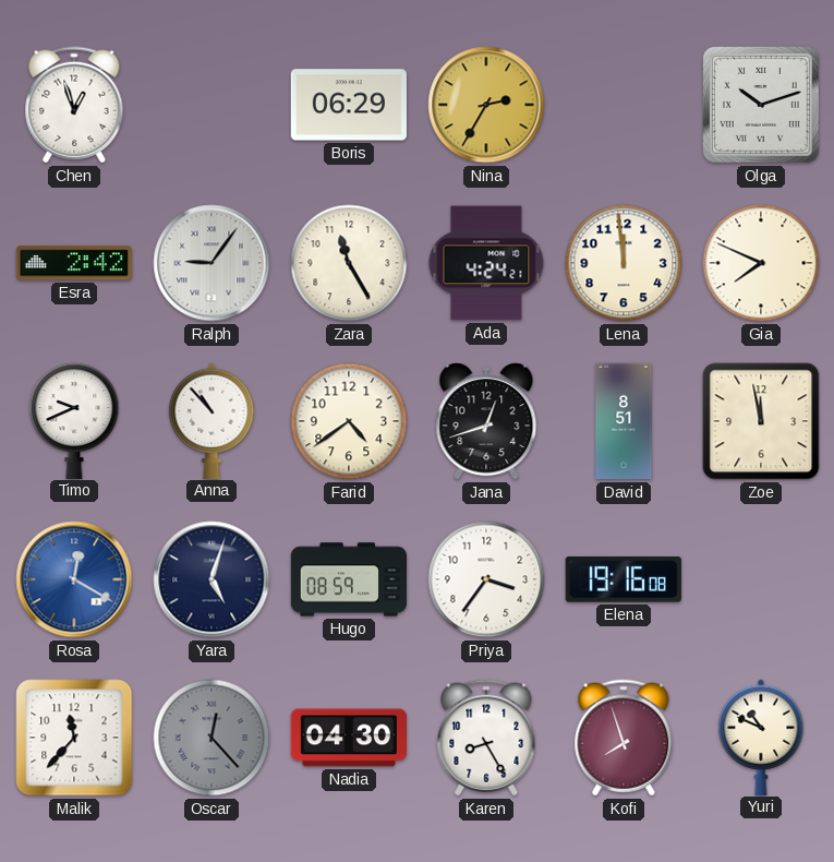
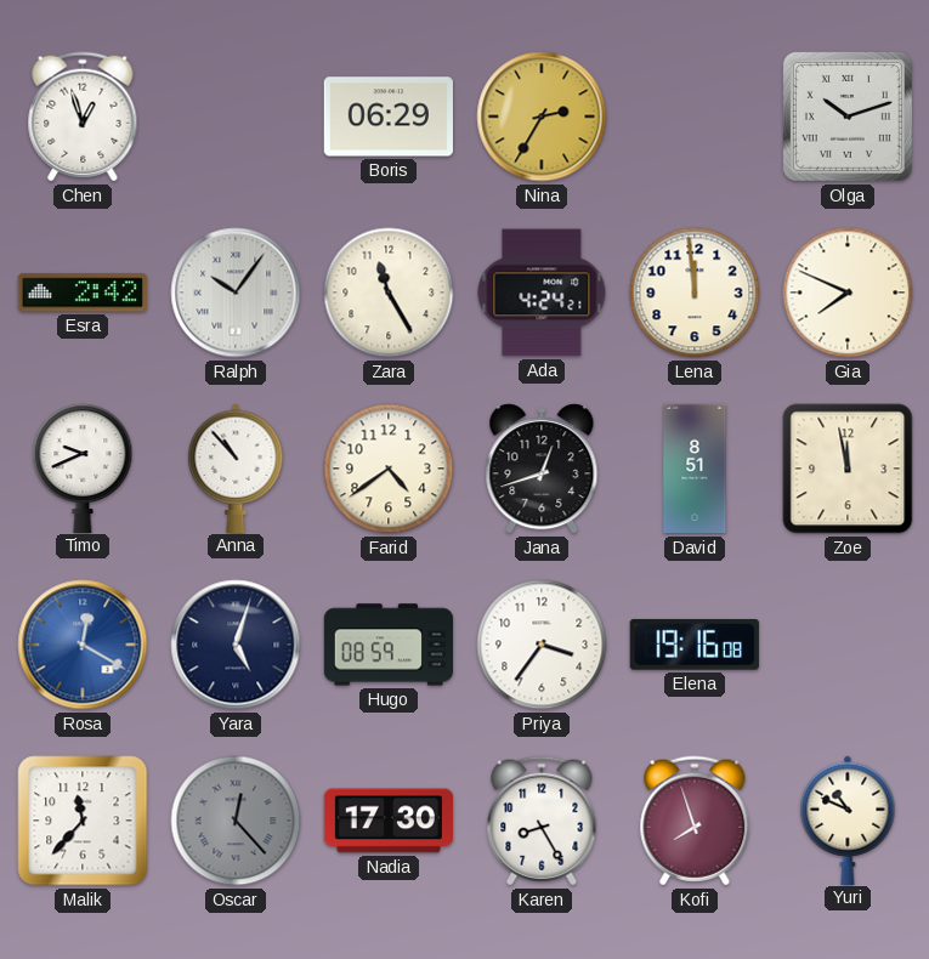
Ralph: 9:06 -> 10:06
Nadia: 04:30 -> 17:30
